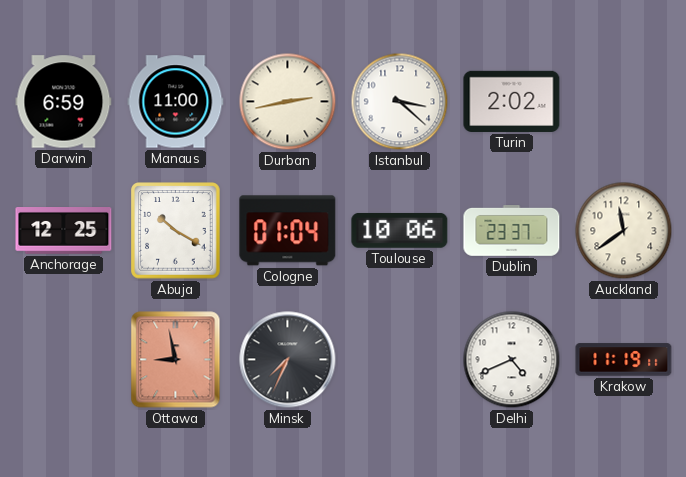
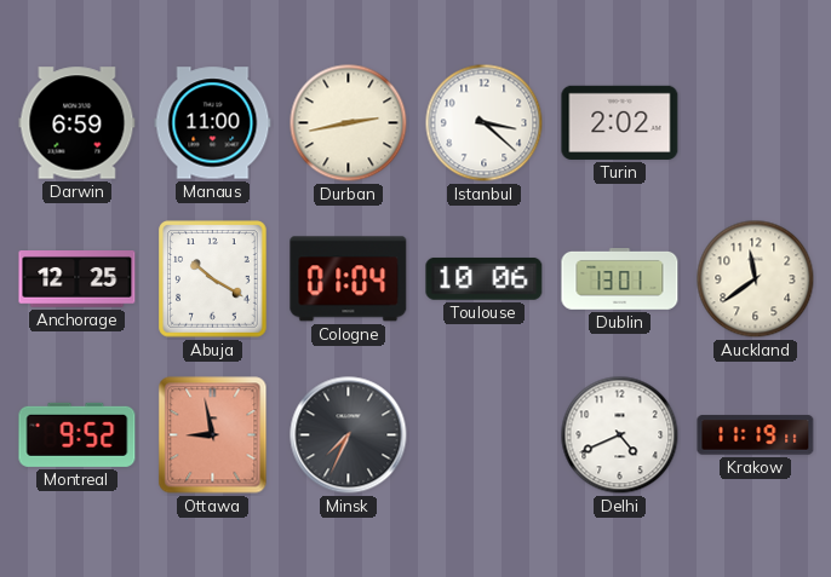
Dublin: 23:37 -> 13:01
Montreal: none -> 9:52
